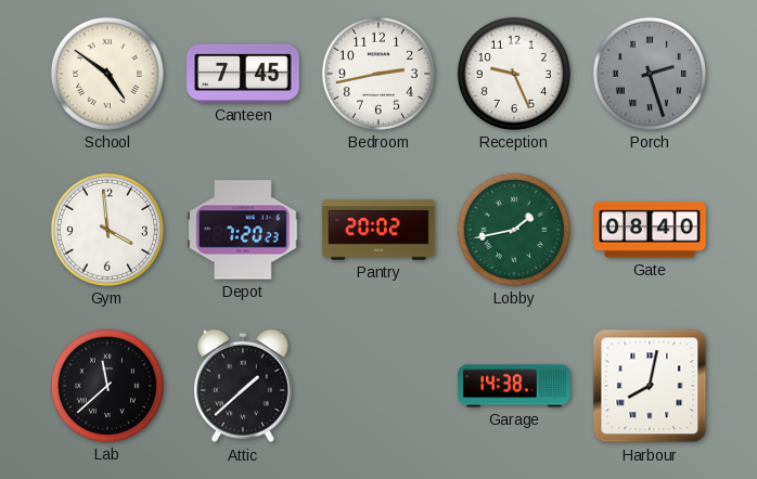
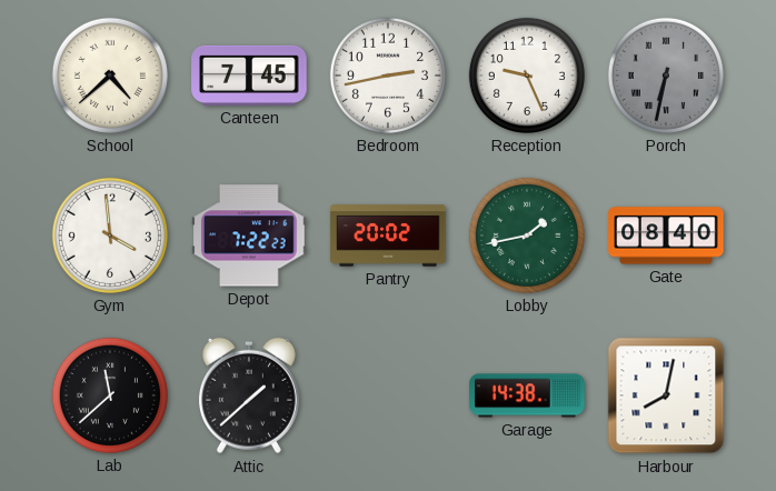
School: 4:51 -> 4:38
Porch: 2:27 -> 6:32
Depot: 7:20 -> 7:22
